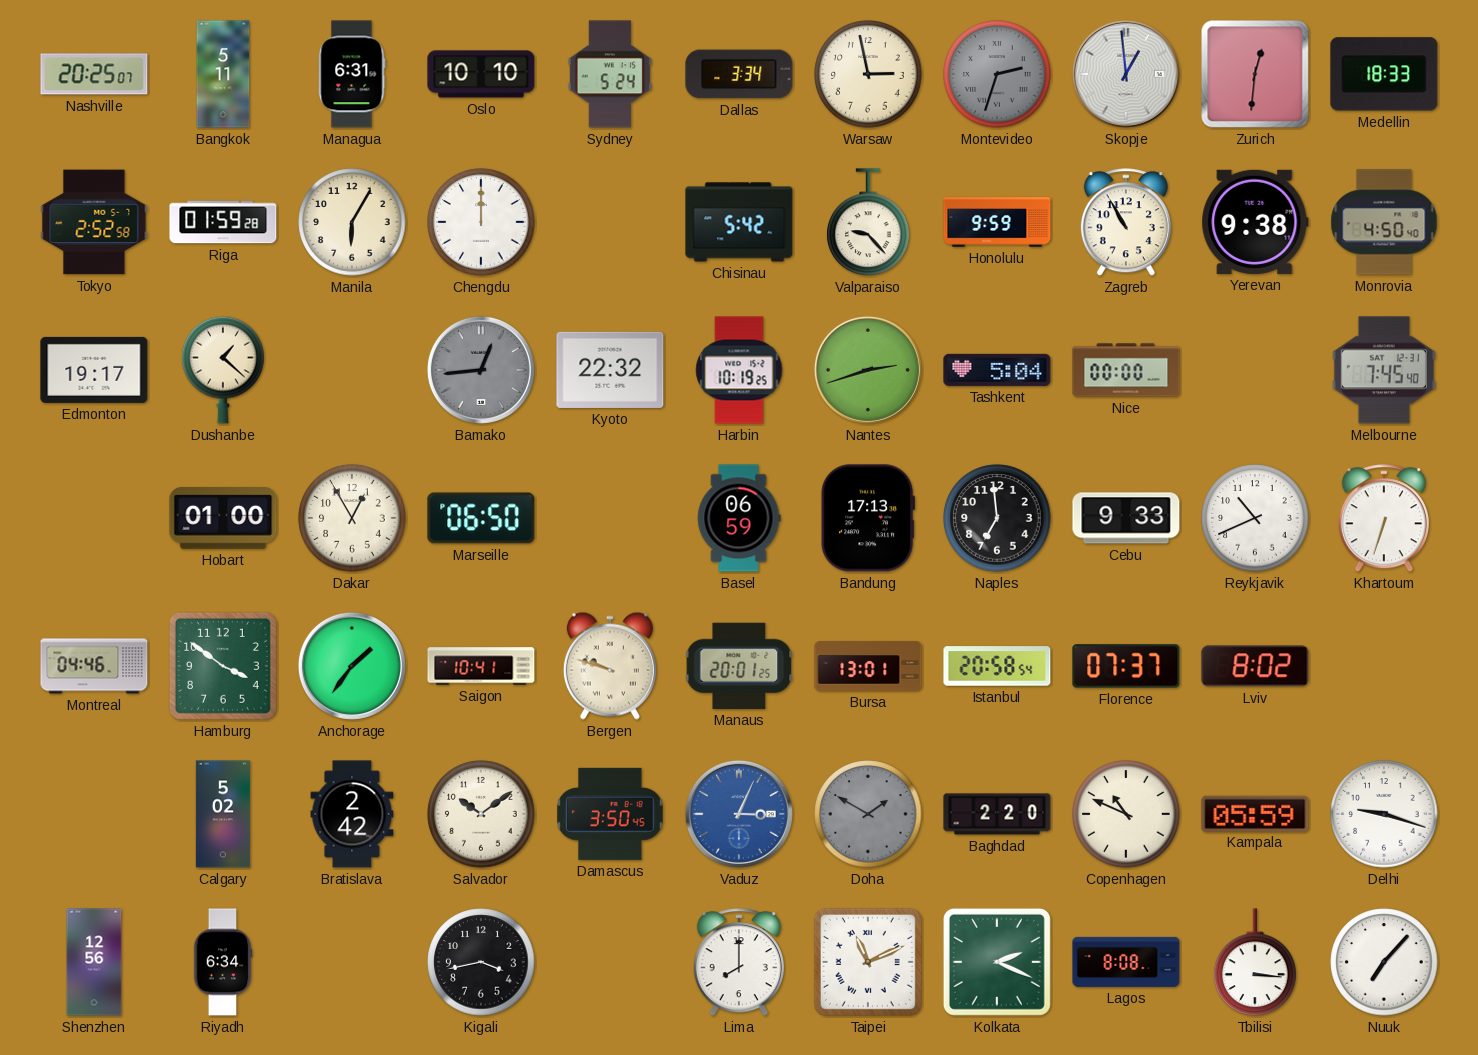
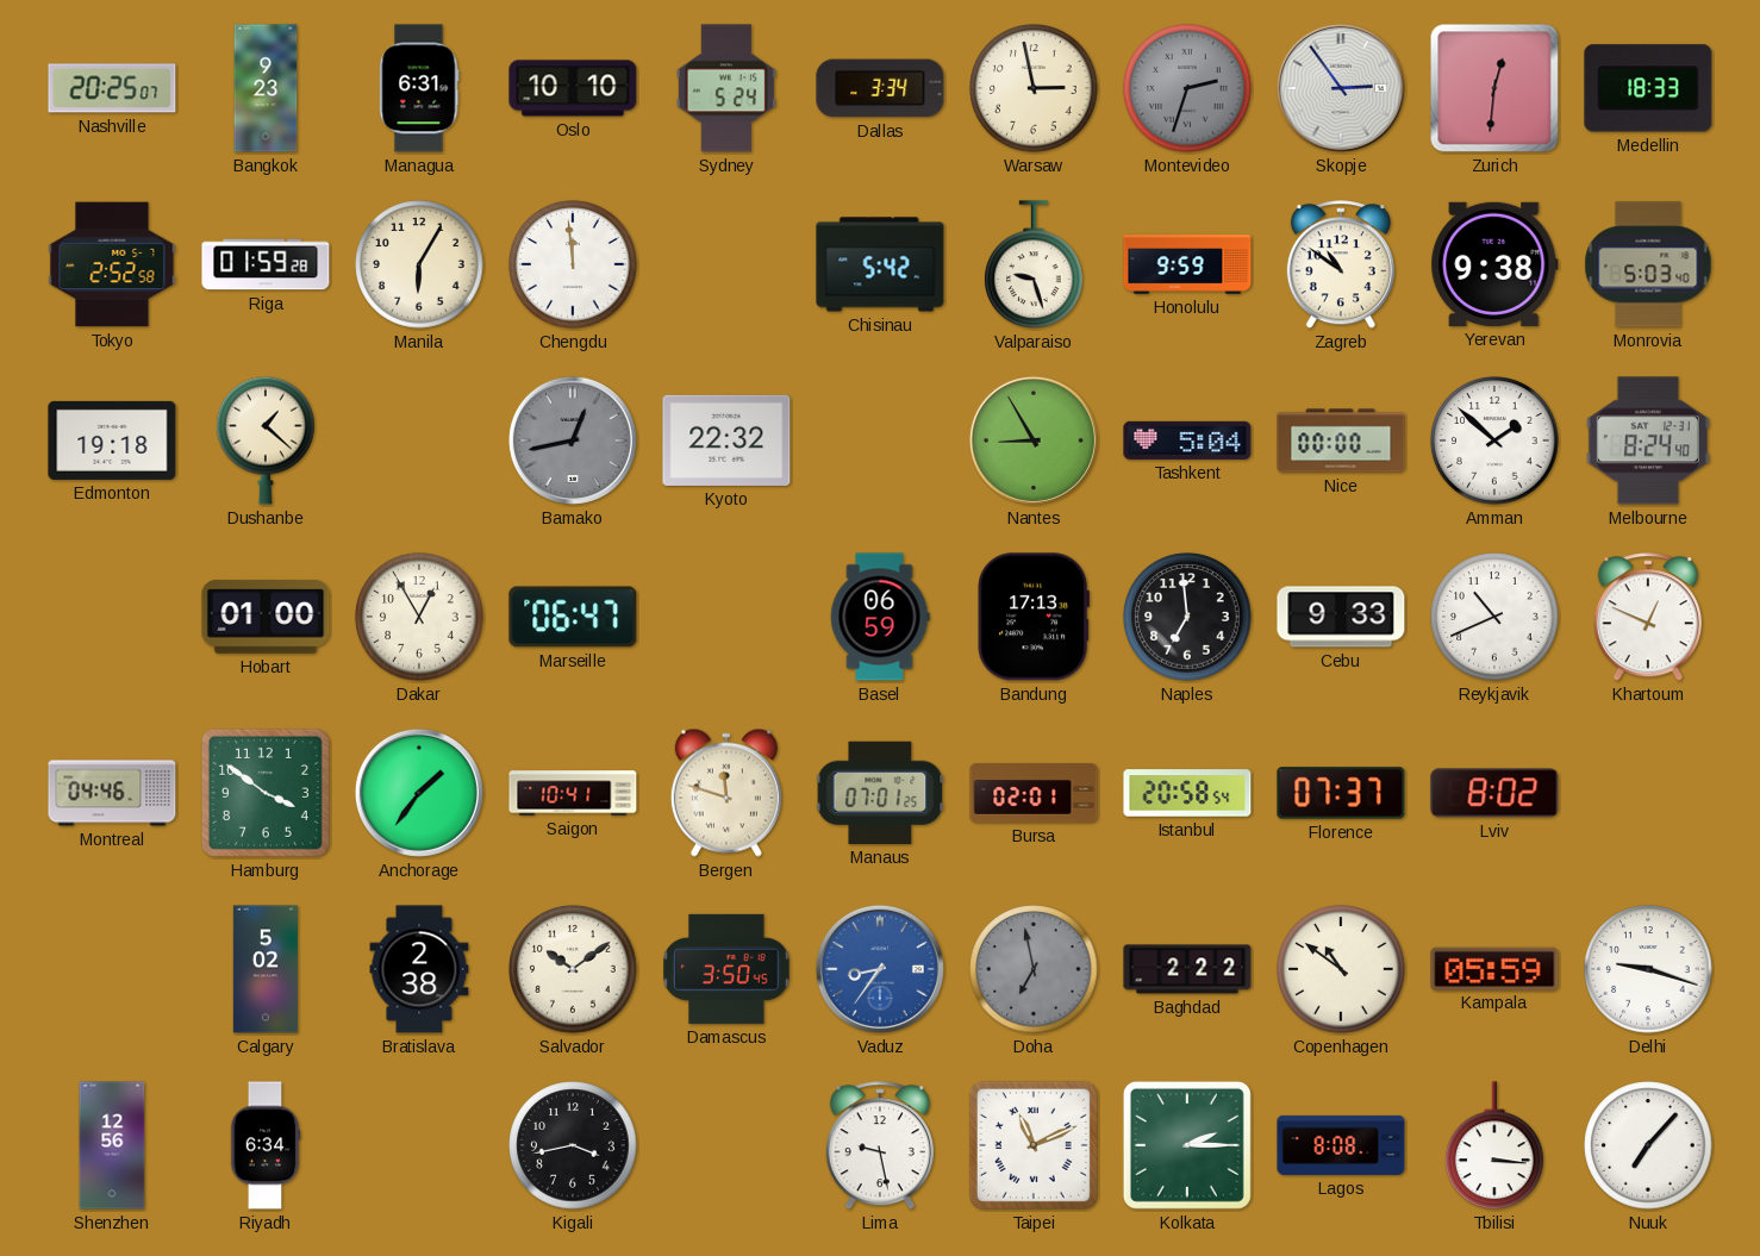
Bangkok: 5:11 -> 9:23
Skopje: 12:59 -> 2:54
Chengdu: 12:00 -> 11:59
Valparaiso: 9:23 -> 9:27
Zagreb: 10:55 -> 10:51
Monrovia: 4:50 -> 5:03
Edmonton: 19:17 -> 19:18
Bamako: 12:44 -> 12:43
Harbin: 10:19 -> none
Nantes: 2:42 -> 8:55
Amman: none -> 1:52
Melbourne: 7:45 -> 8:24
Marseille: 06:50 -> 06:47
Khartoum: 6:33 -> 12:49
Bergen: 9:48 -> 11:48
Manaus: 20:01 -> 07:01
Bursa: 13:01 -> 02:01
Bratislava: 2:42 -> 2:38
Vaduz: 3:04 -> 8:36
Doha: 1:50 -> 6:58
Baghdad: 2:20 -> 2:22
Copenhagen: 10:49 -> 10:51
Lima: 8:00 -> 9:28
Kolkata: 2:19 -> 2:15
